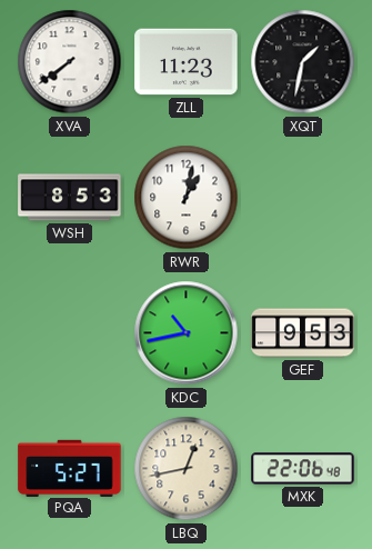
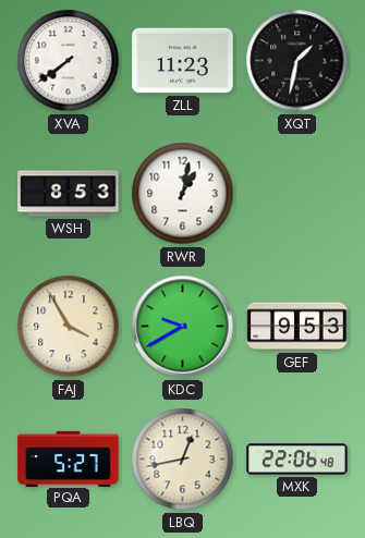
FAJ: none -> 3:55
KDC: 10:43 -> 9:40
